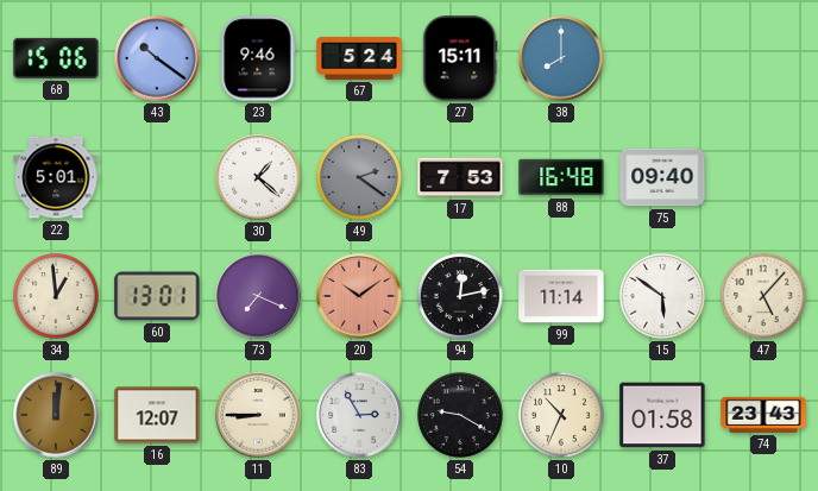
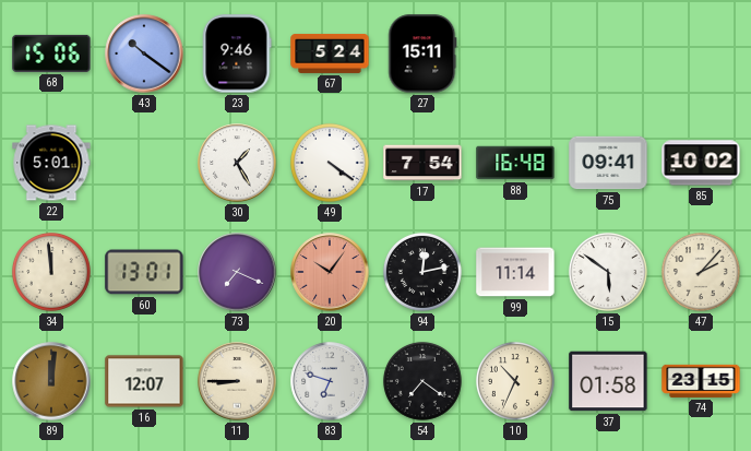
38: 8:00 -> none
30: 1:22 -> 1:25
49: 2:21 -> 4:21
49 dial: grey -> white
17: 7:53 -> 7:54
75: 09:40 -> 09:41
85: none -> 10:02
34: 12:59 -> 11:59
20: 10:09 -> 10:06
47: 5:07 -> 2:07
83: 2:55 -> 6:48
54: 9:20 -> 7:21
74: 23:43 -> 23:15
